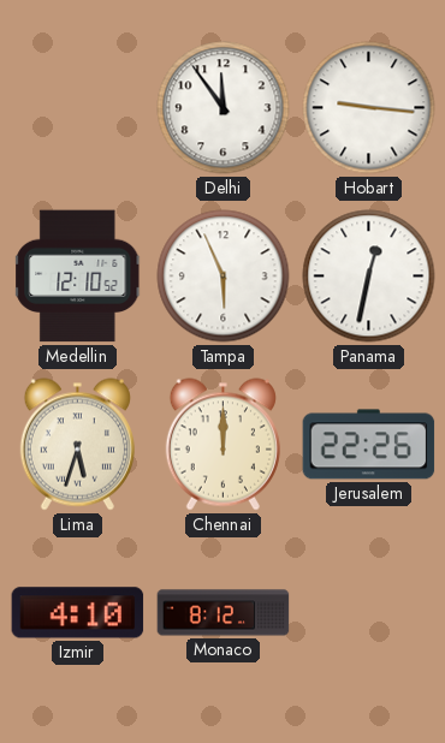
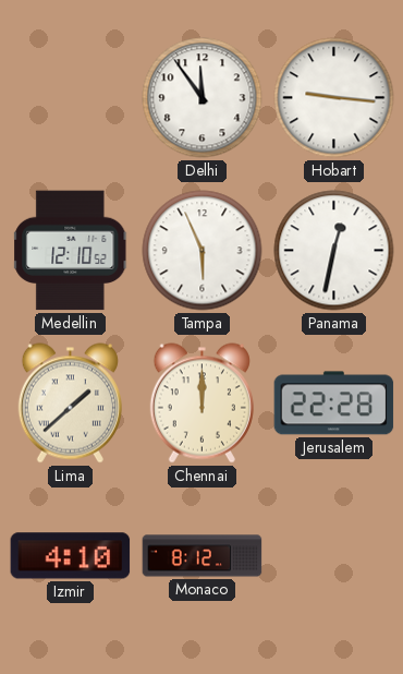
Lima: 5:33 -> 1:38
Jerusalem: 22:26 -> 22:28
